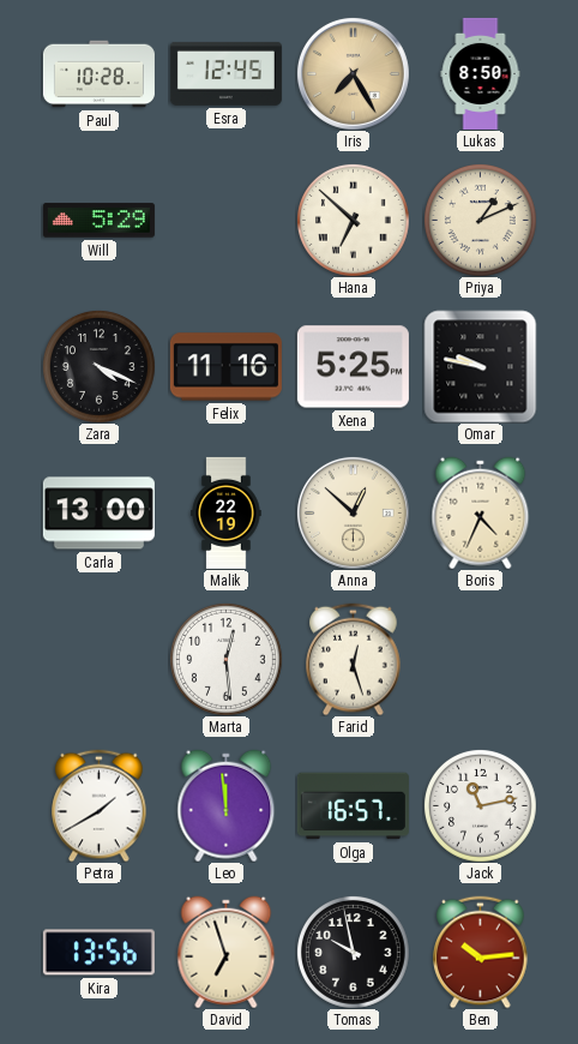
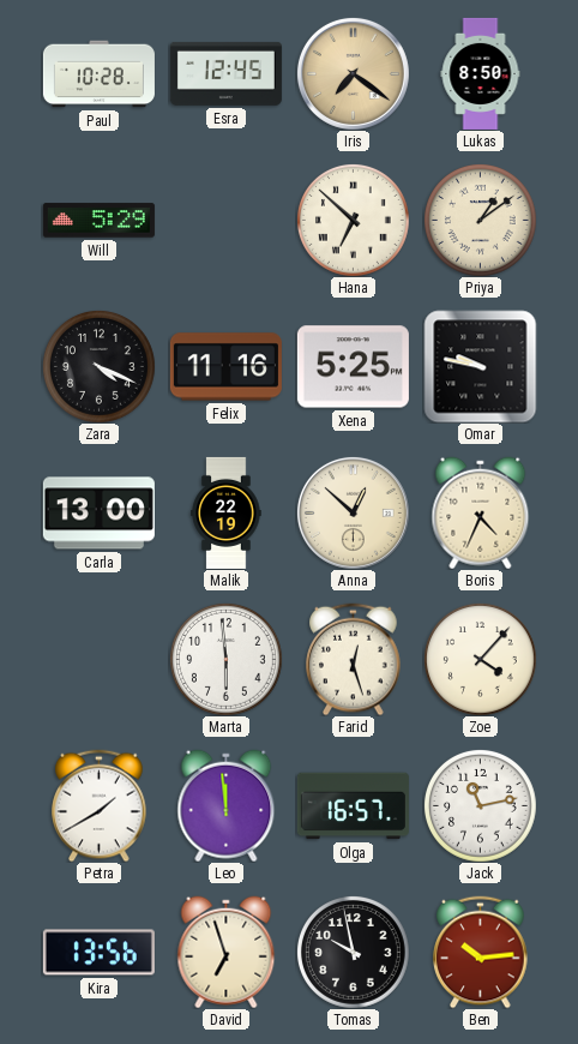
Iris: 7:25 -> 7:21
Priya: 1:11 -> 1:09
Marta: 12:29 -> 5:59
Zoe: none -> 4:07
